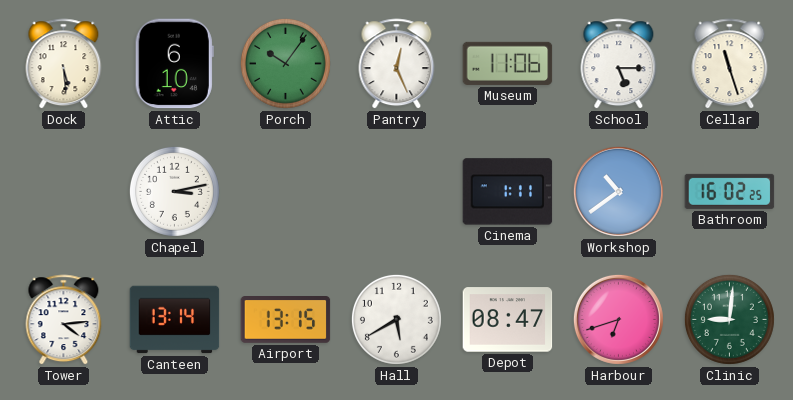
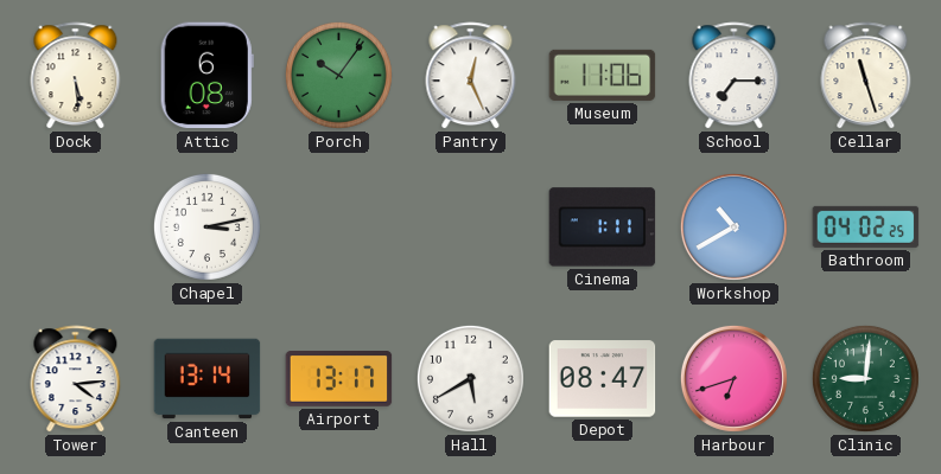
Attic: 6:10 -> 6:08
School: 5:15 -> 7:15
Workshop: 10:39 -> 10:40
Bathroom: 16:02 -> 04:02
Airport: 13:15 -> 13:17
